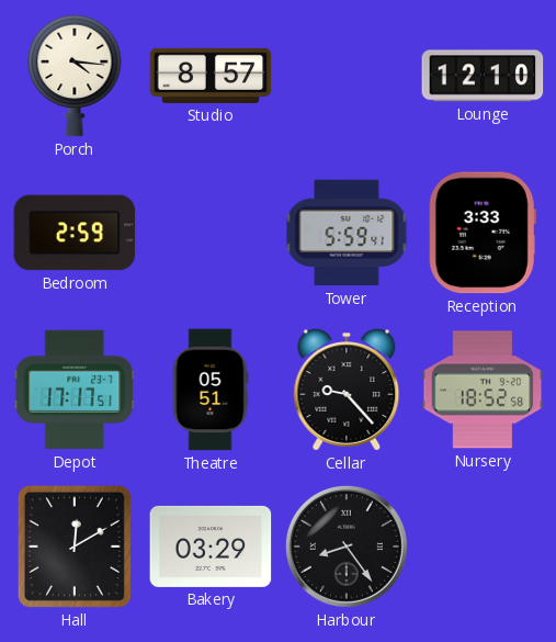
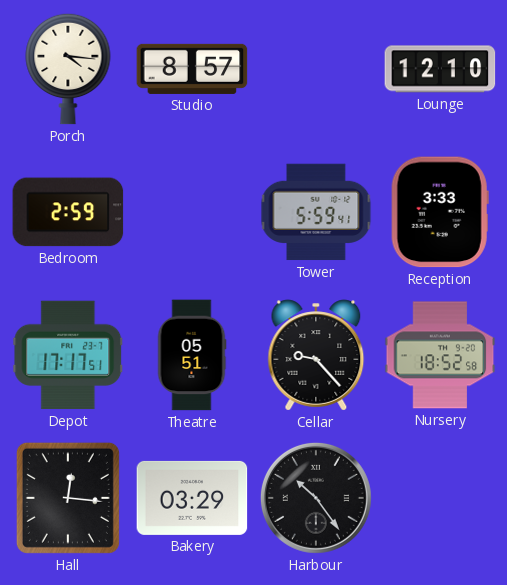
Hall: 12:10 -> 12:16
Harbour: 8:24 -> 10:24
